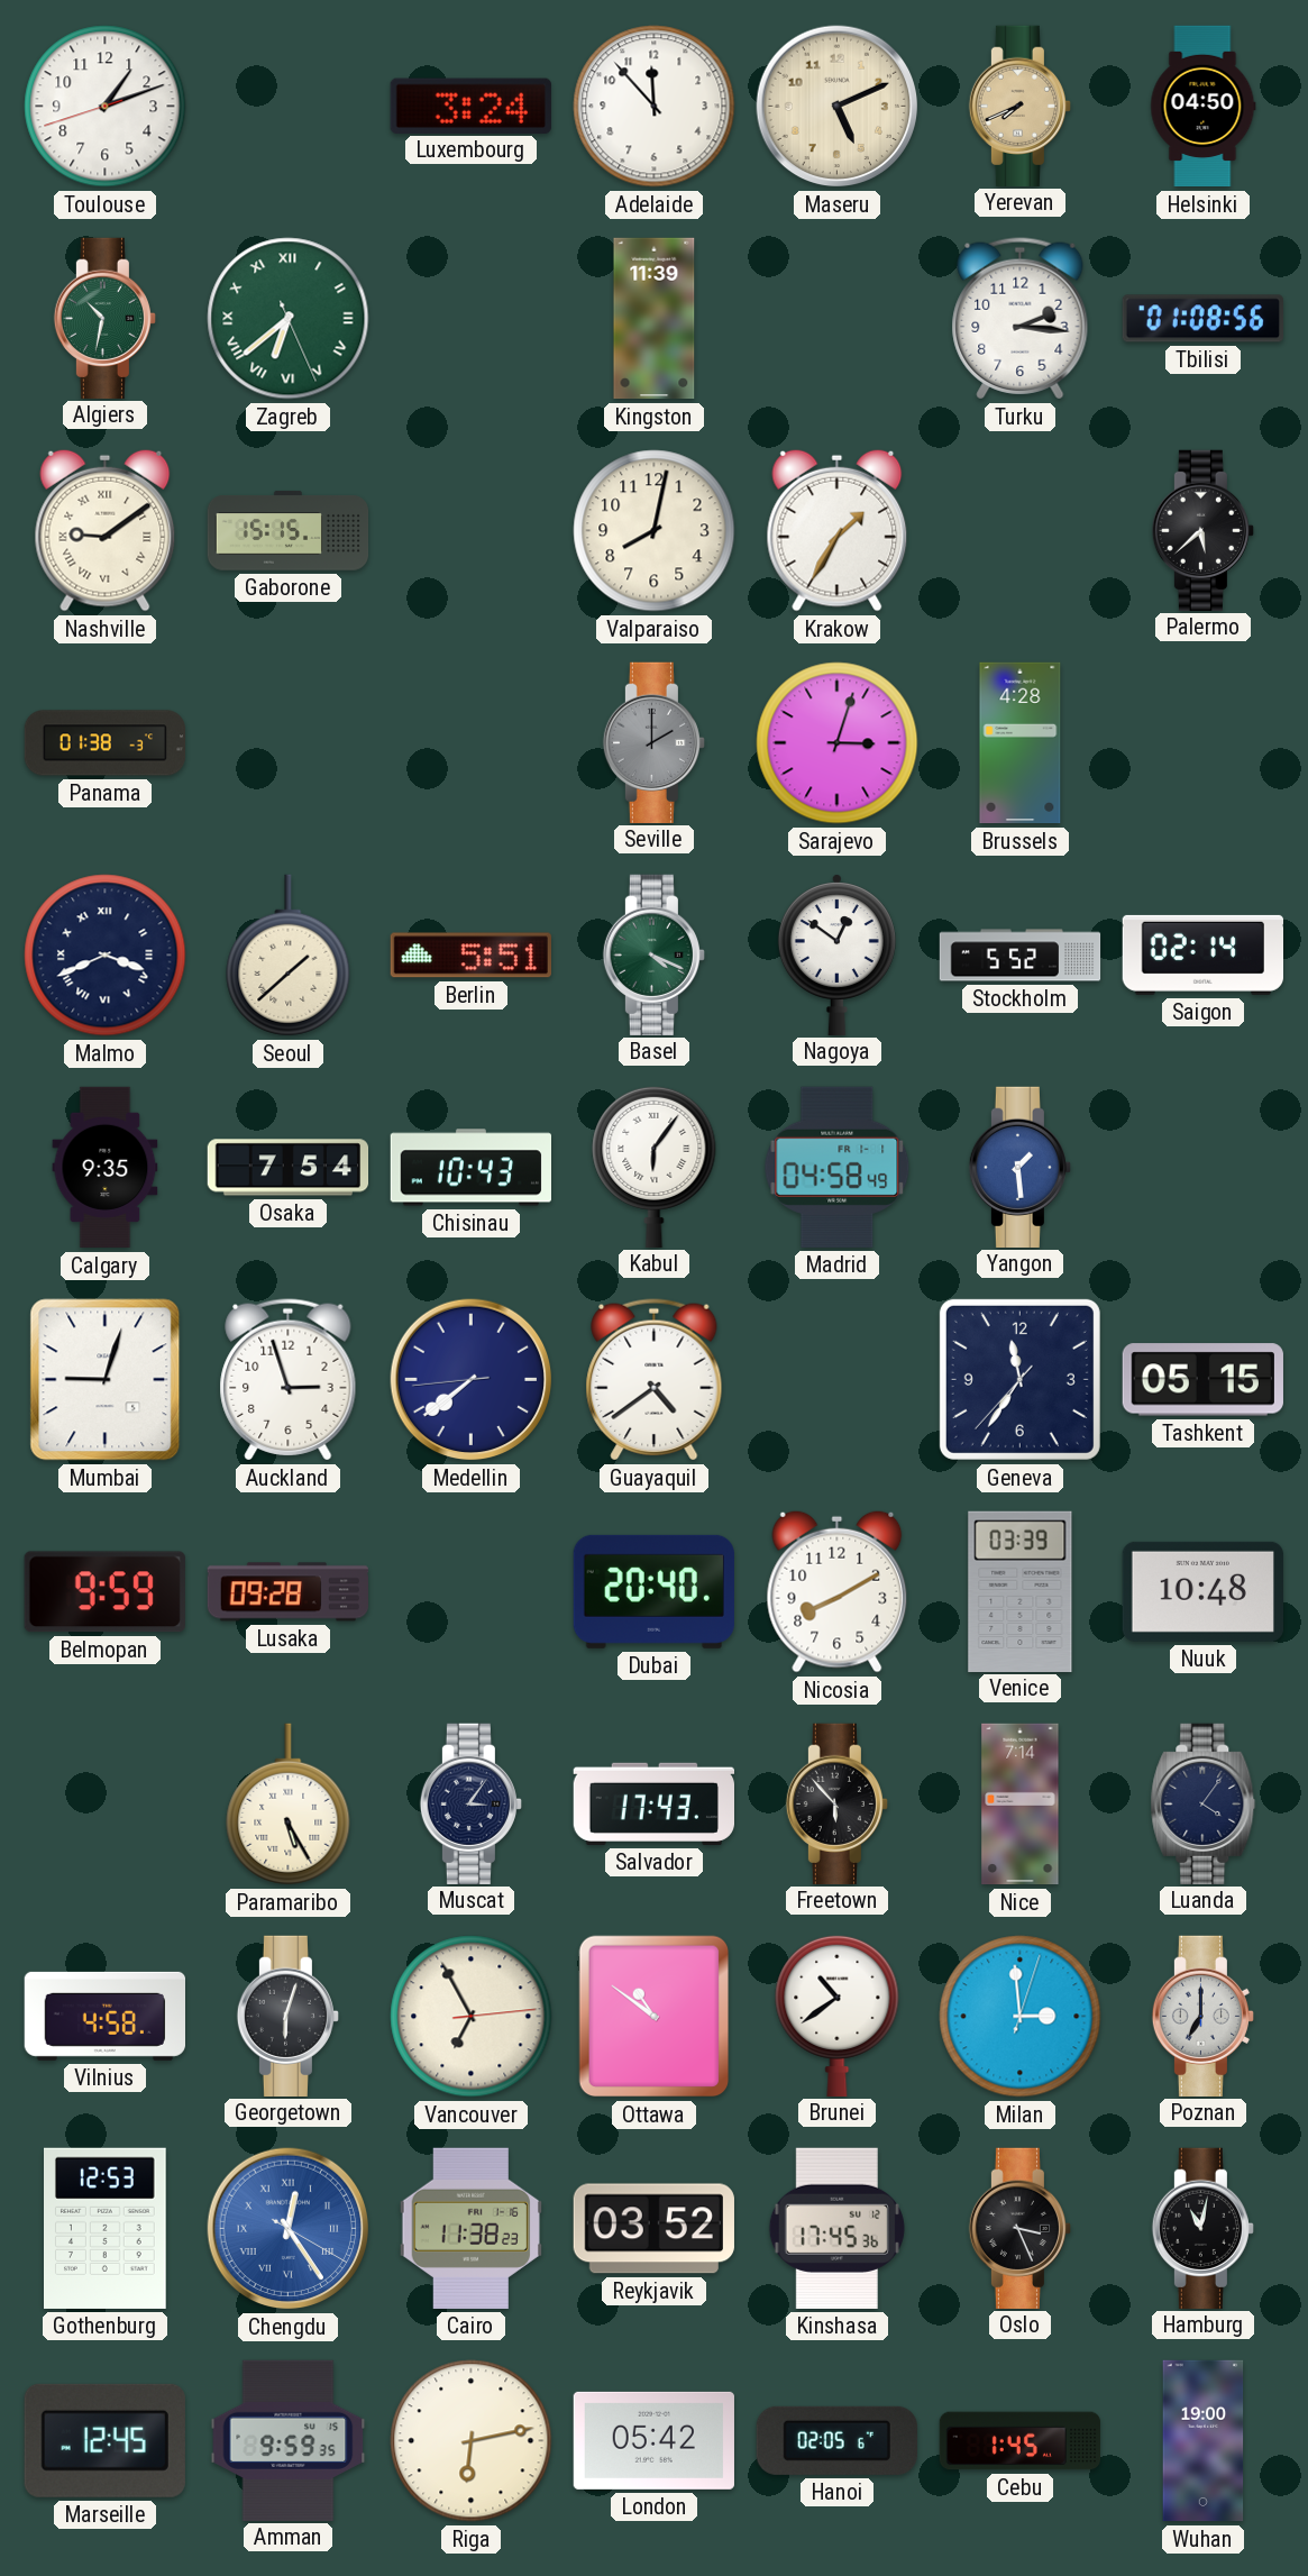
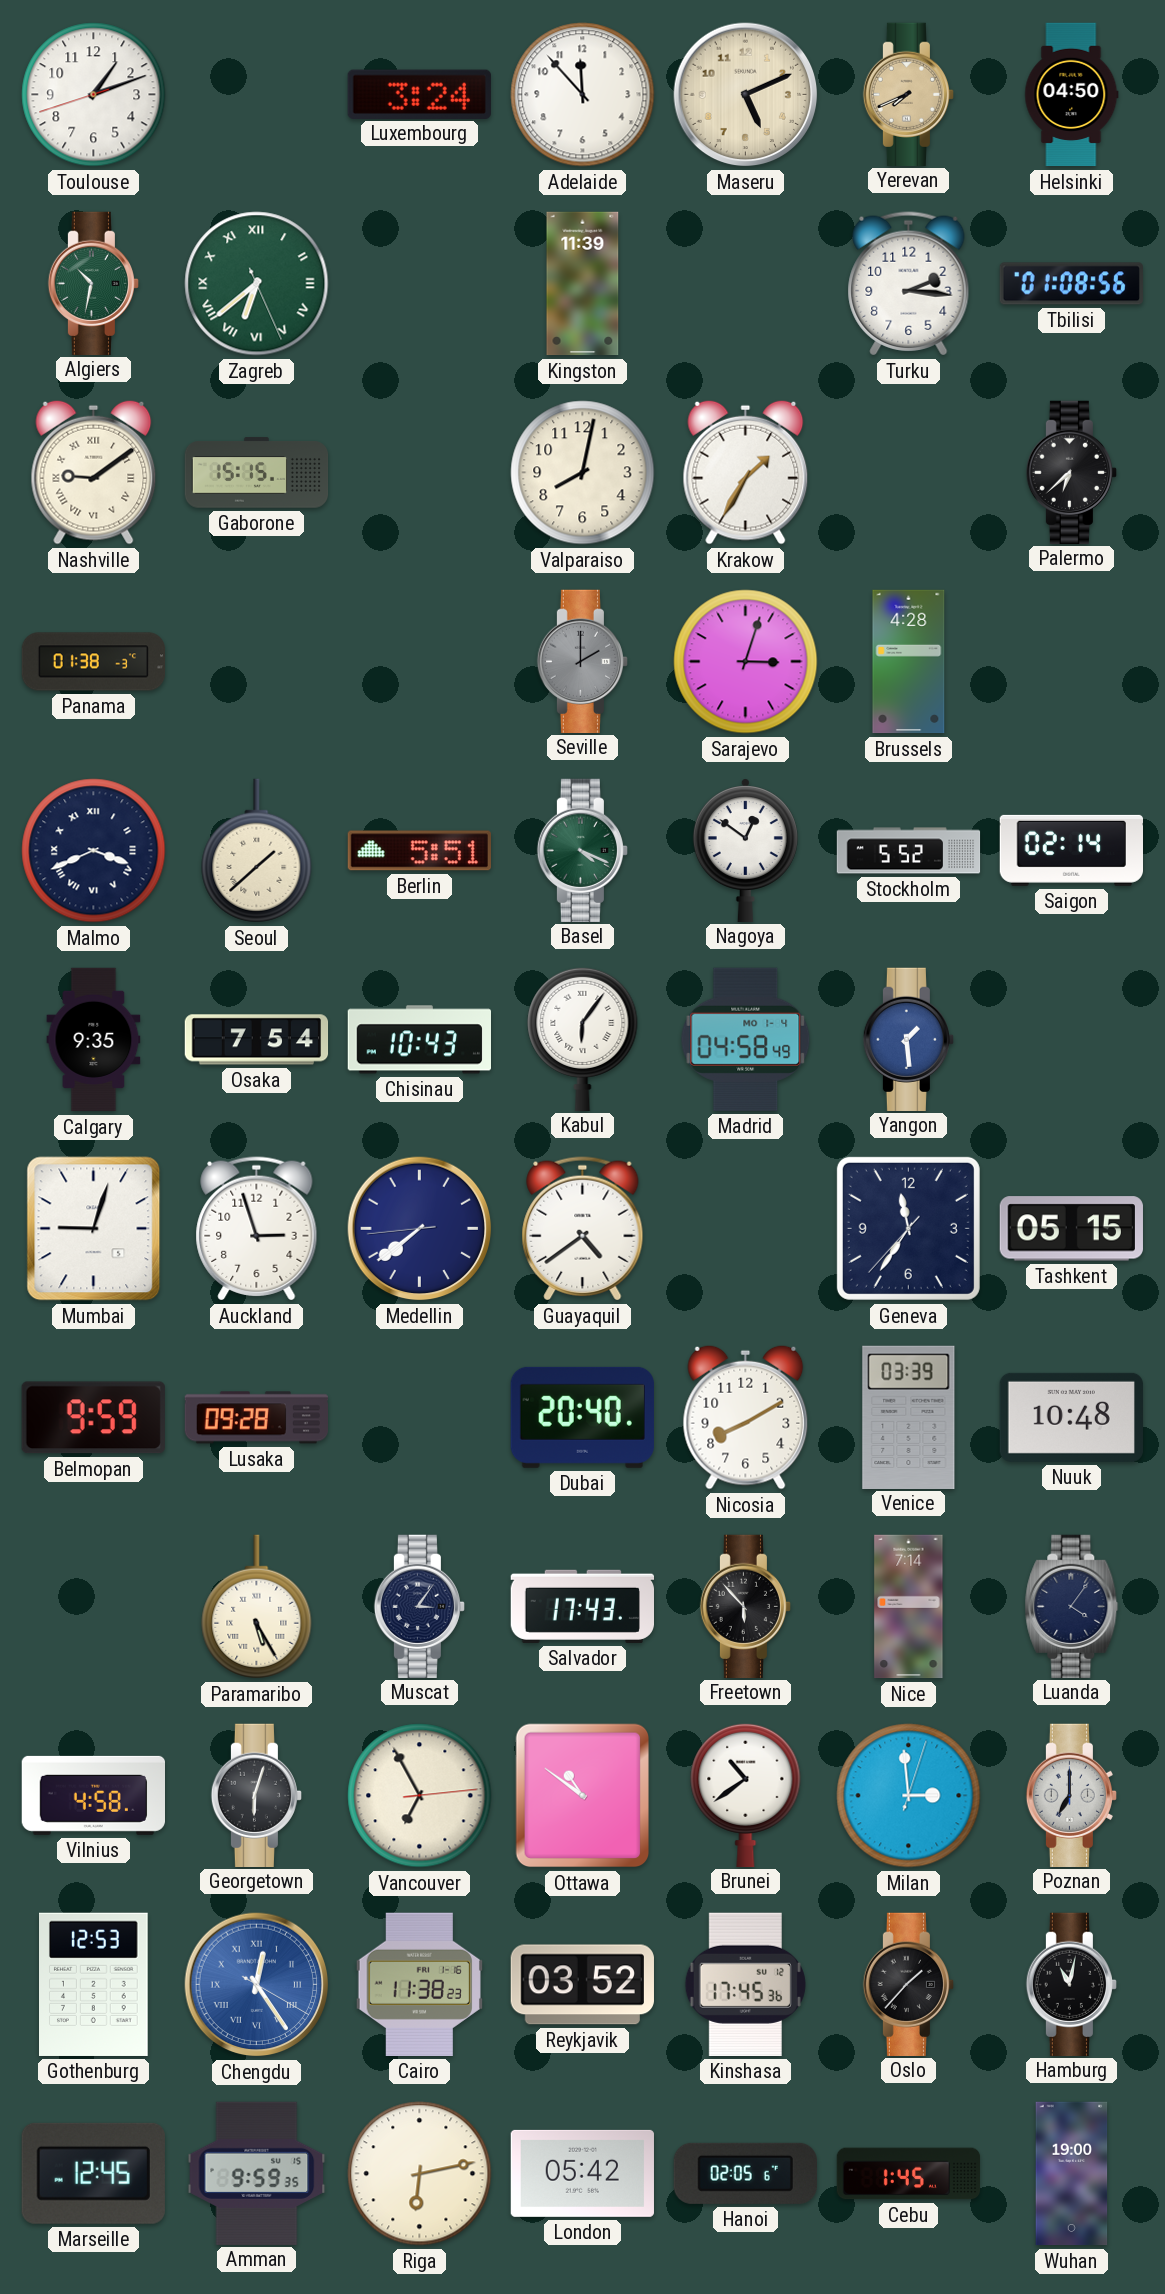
Palermo: 5:38 -> 6:38
Madrid date: FR 1-1 -> MO 1-4
Oslo: 3:26 -> 1:37
